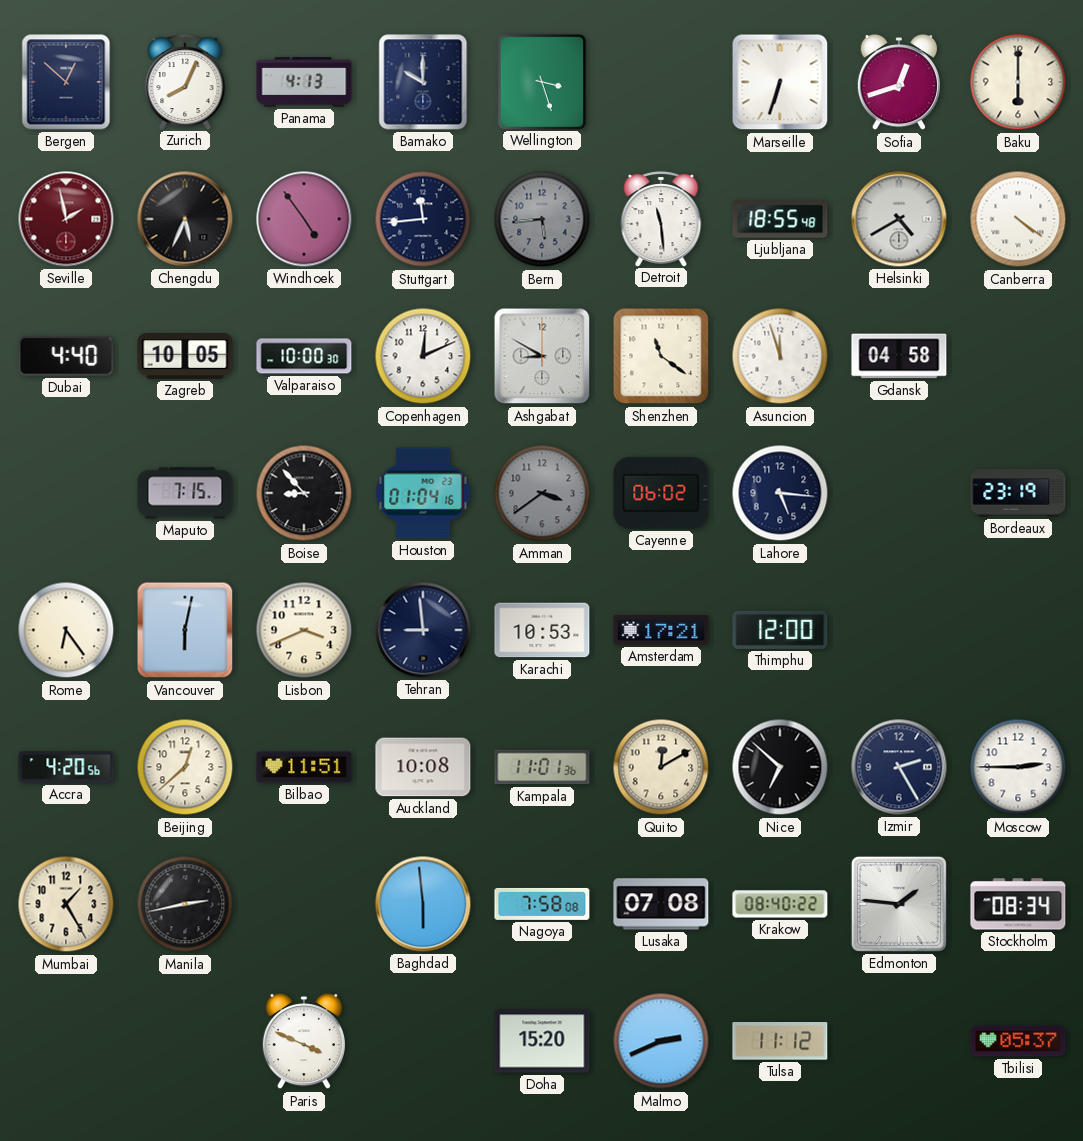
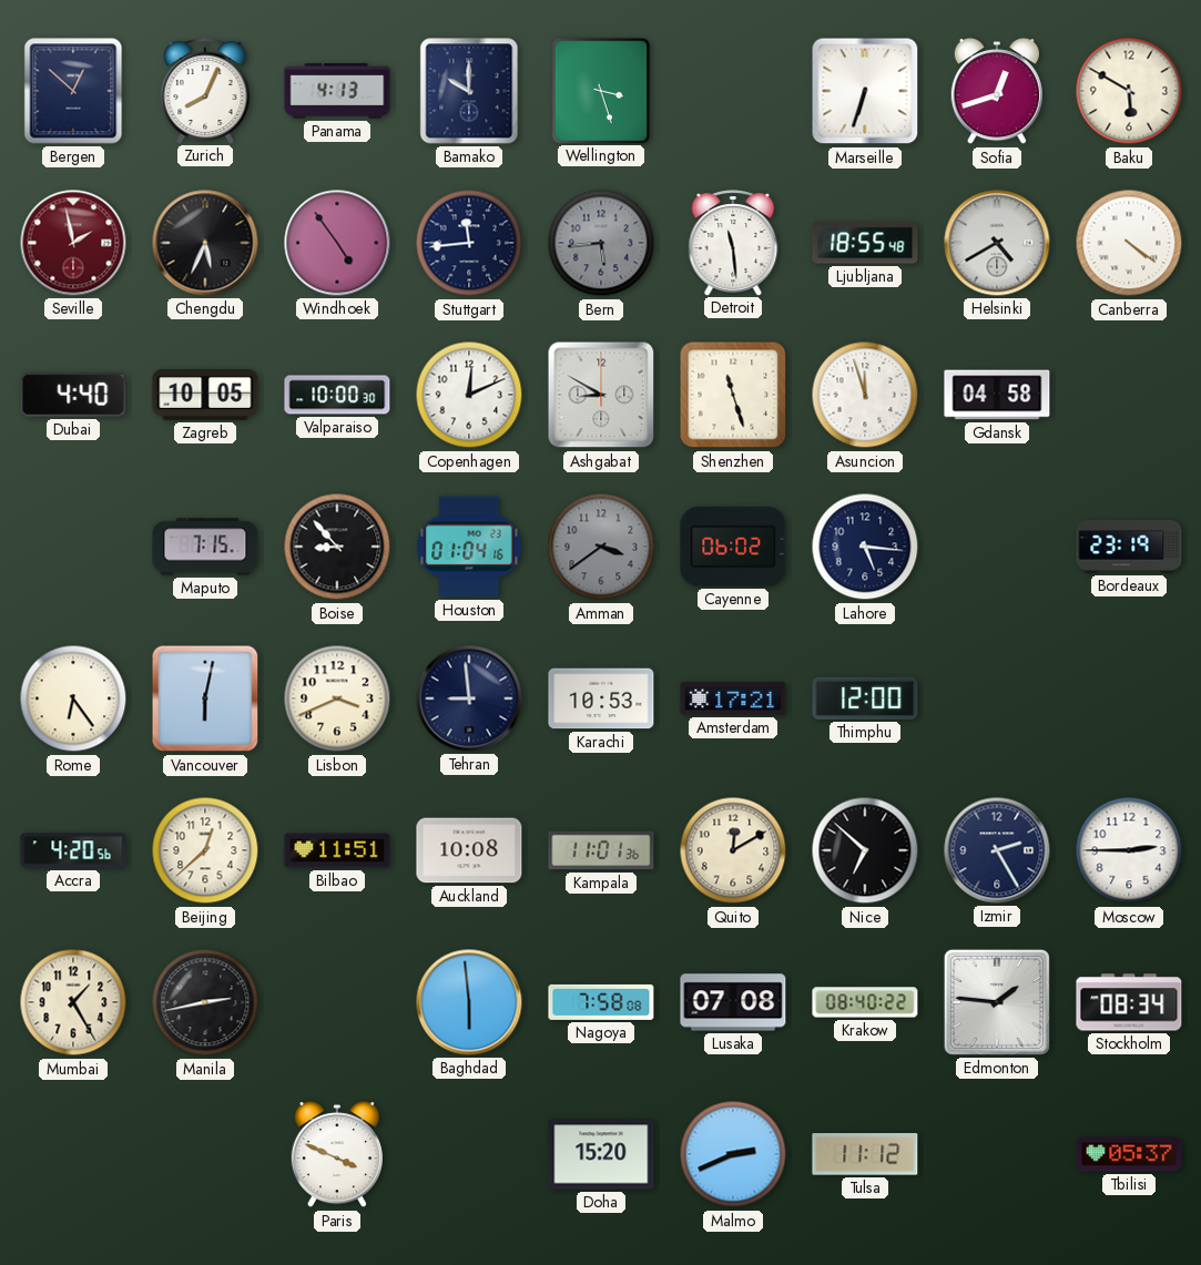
Baku: 6:00 -> 5:50
Shenzhen: 11:21 -> 11:27
